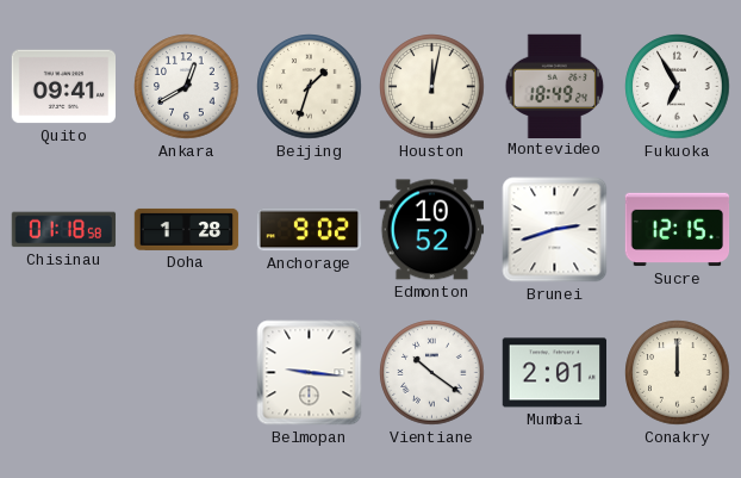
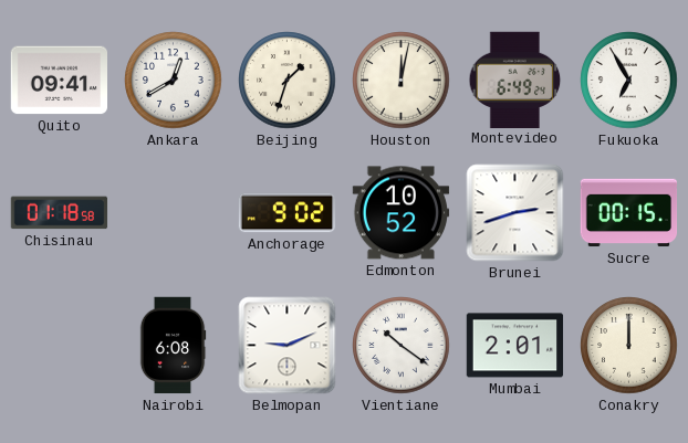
Montevideo: 18:49 -> 6:49
Doha: 1:28 -> none
Sucre: 12:15 -> 00:15
Nairobi: none -> 6:08
Belmopan: 9:16 -> 9:11
